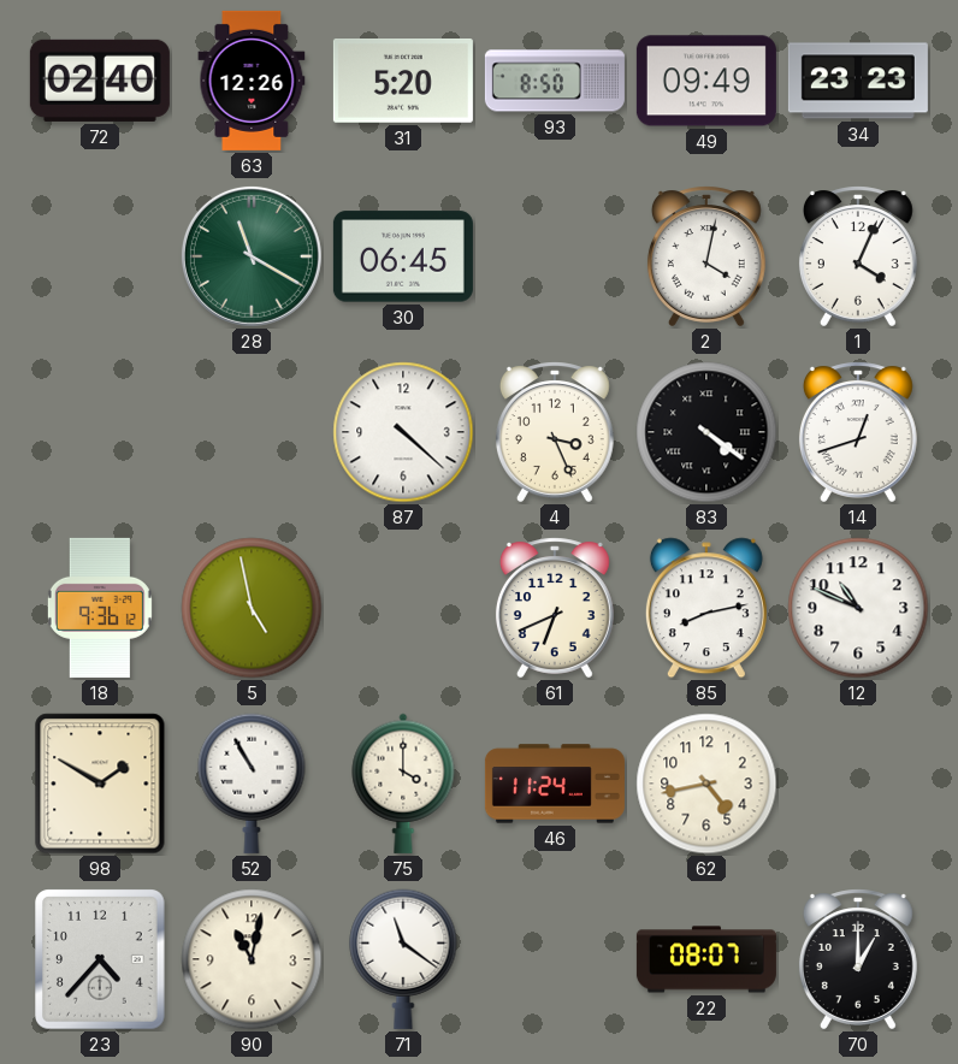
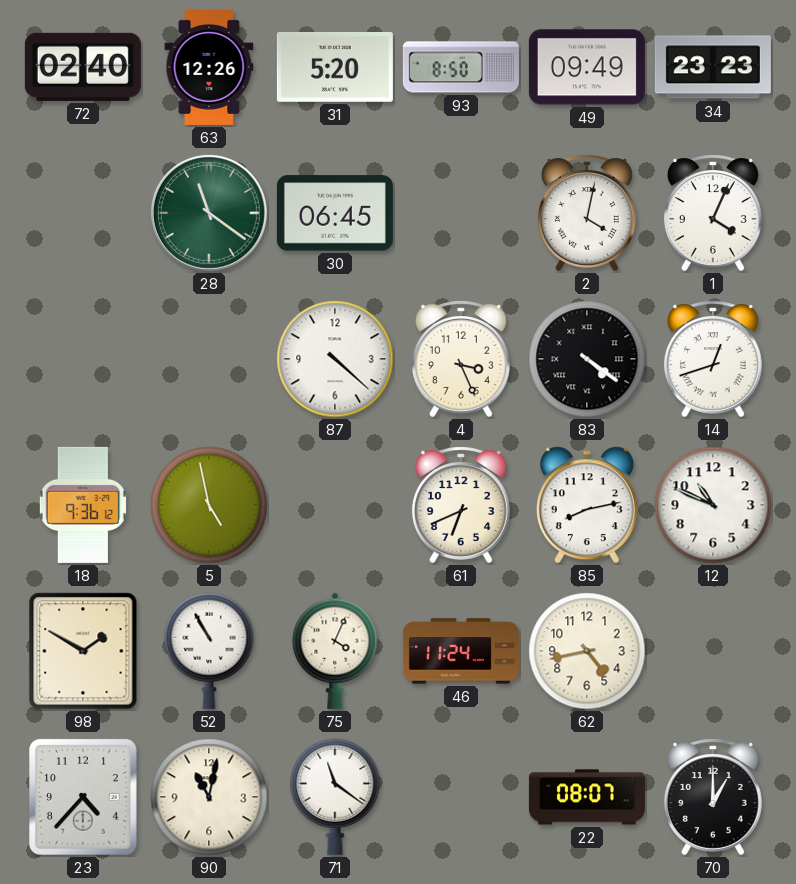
28: 11:20 -> 11:21
75: 4:00 -> 4:04
